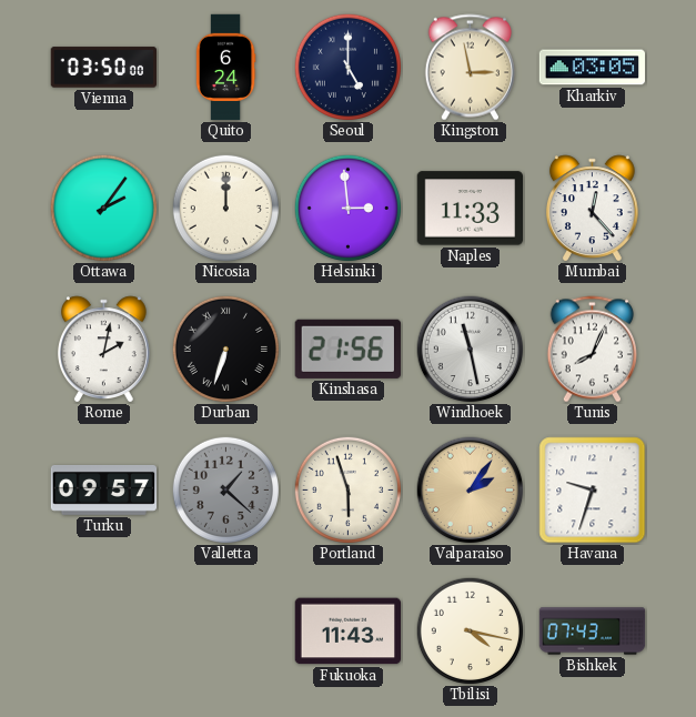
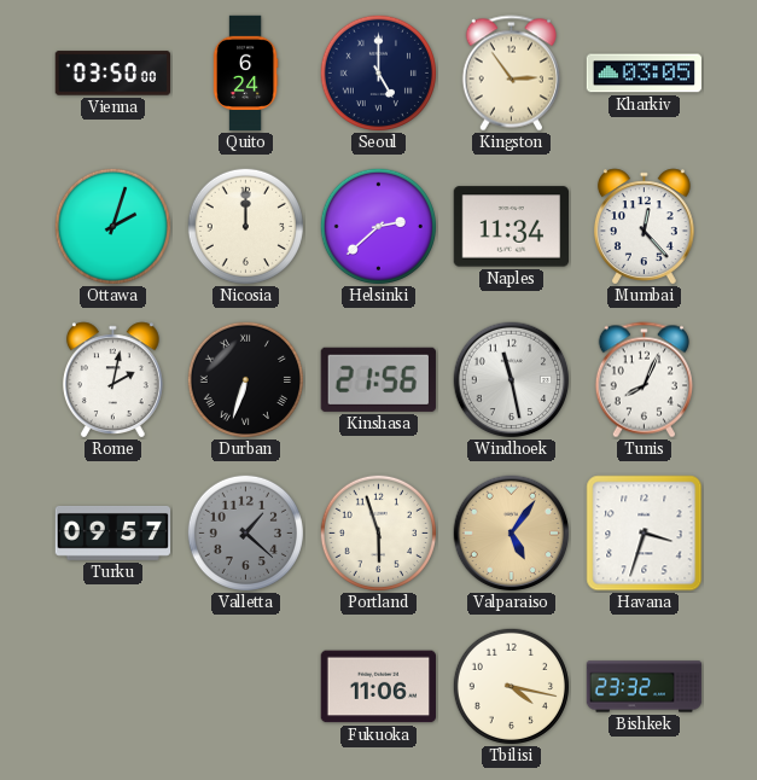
Kingston: 2:58 -> 2:54
Ottawa: 2:06 -> 2:03
Helsinki: 2:59 -> 2:38
Naples: 11:33 -> 11:34
Valparaiso: 2:06 -> 5:06
Havana: 9:33 -> 3:33
Fukuoka: 11:43 -> 11:06
Bishkek: 07:43 -> 23:32
